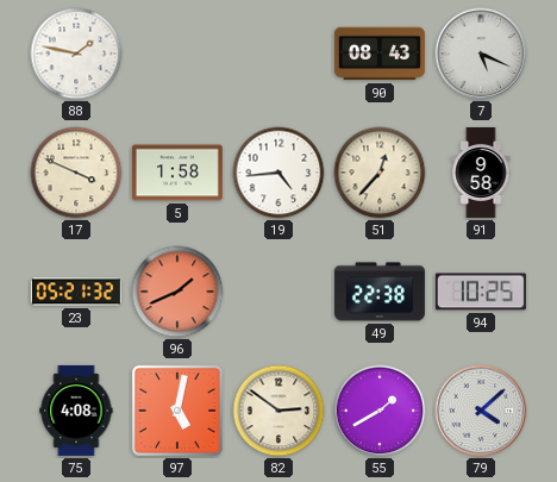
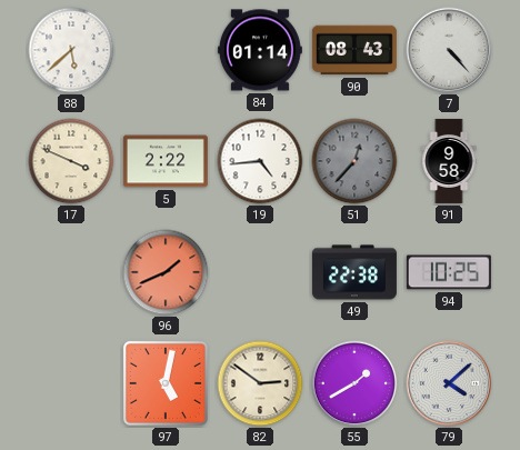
88: 1:47 -> 5:38
84: none -> 01:14
7: 5:19 -> 4:23
5: 1:58 -> 2:22
51 dial: cream -> grey
23: 05:21 -> none
75: 4:08 -> none
